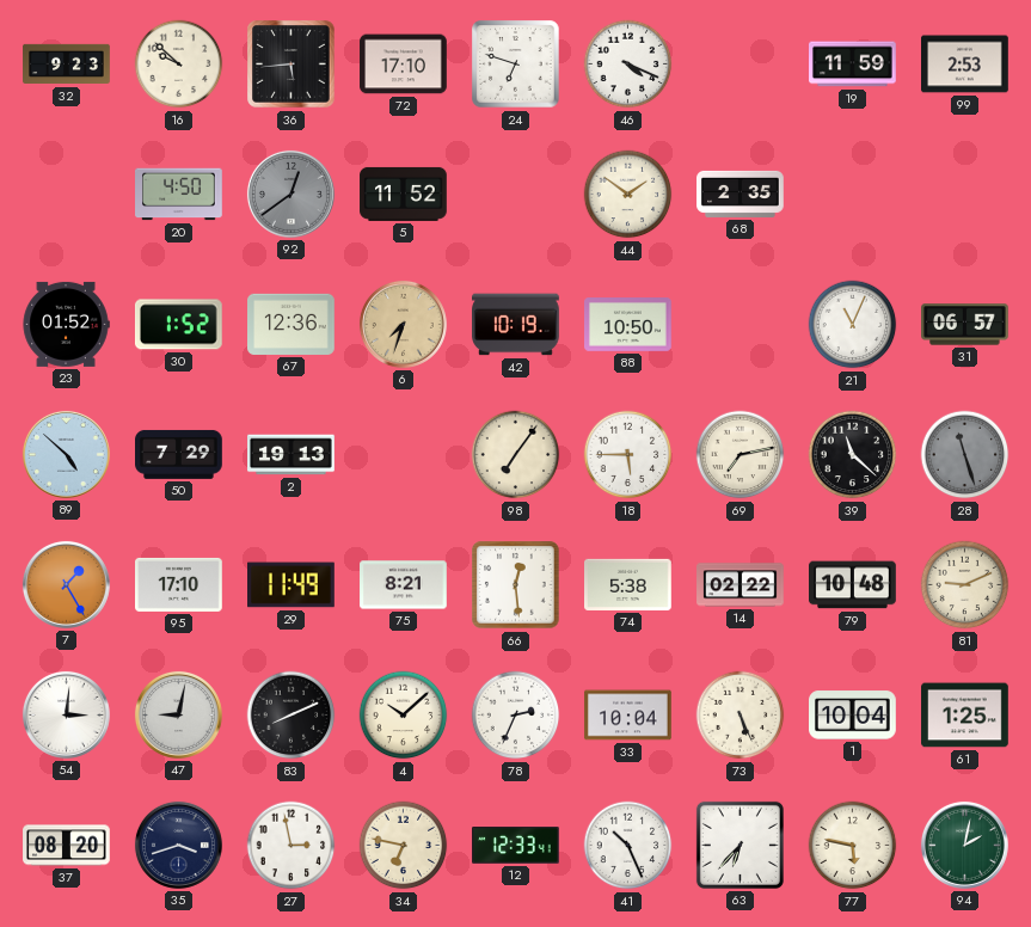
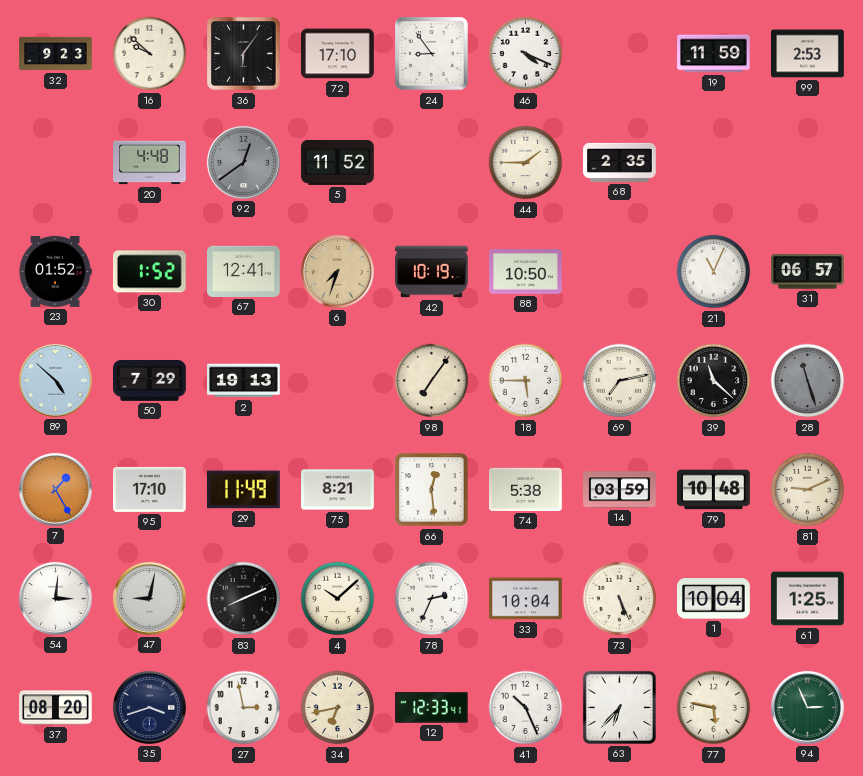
36: 5:44 -> 6:06
24: 6:48 -> 8:54
20: 4:50 -> 4:48
44: 1:51 -> 1:45
67: 12:36 -> 12:41
14: 02:22 -> 03:59
34: 6:47 -> 6:43
94: 2:02 -> 2:56
